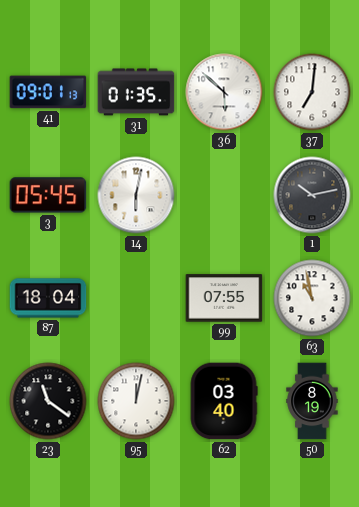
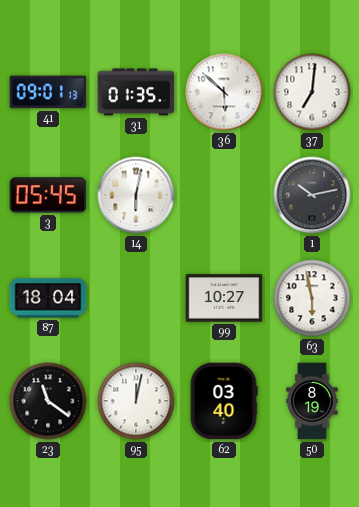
99: 07:55 -> 10:27
63: 10:58 -> 5:58
